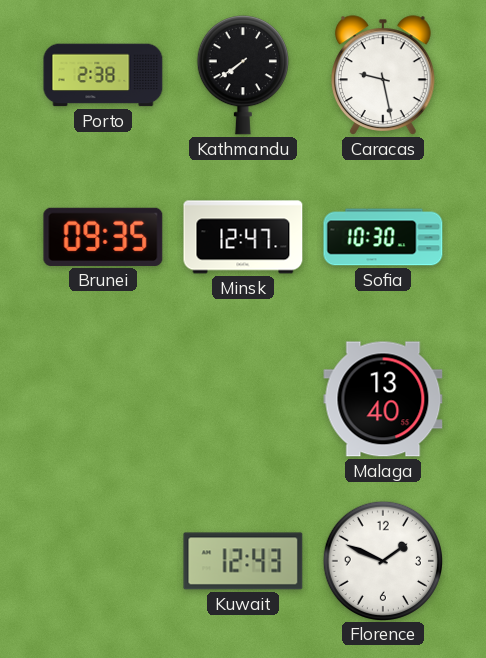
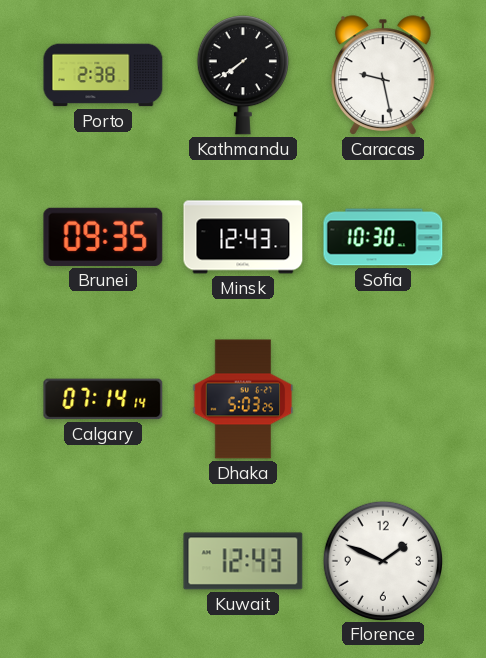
Minsk: 12:47 -> 12:43
Calgary: none -> 07:14
Dhaka: none -> 5:03
Malaga: 13:40 -> none
